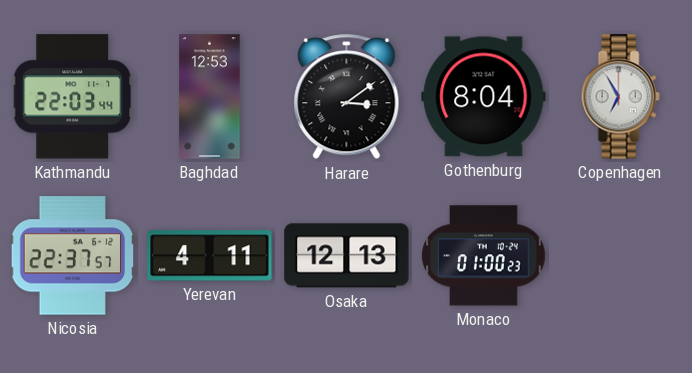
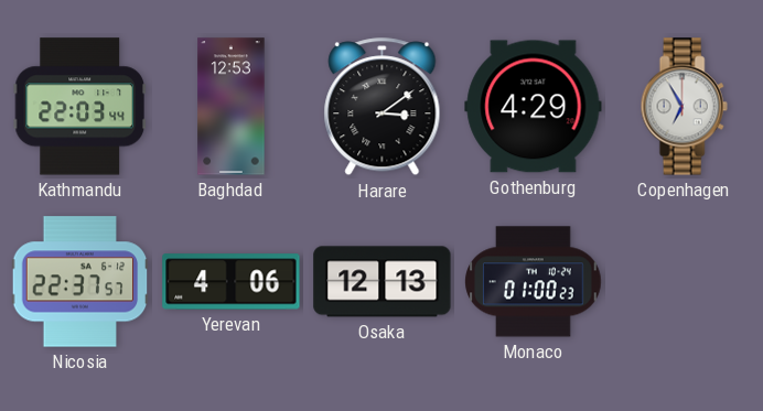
Gothenburg: 8:04 -> 4:29
Yerevan: 4:11 -> 4:06
